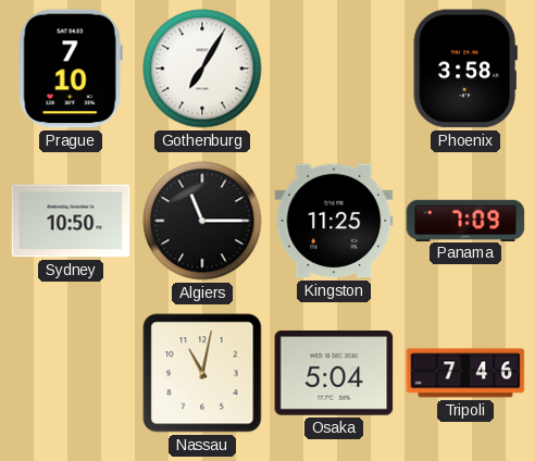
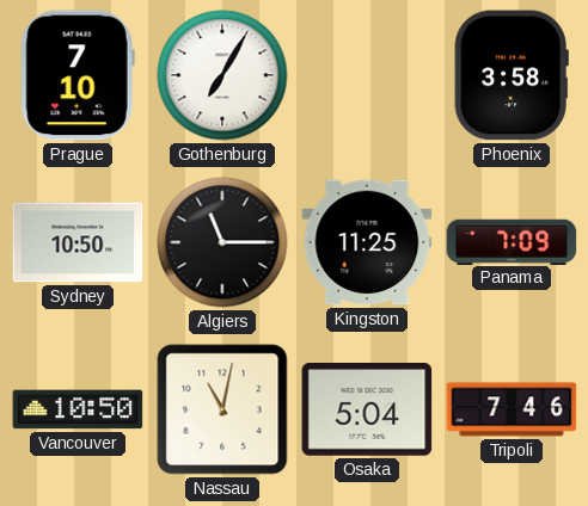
Vancouver: none -> 10:50
